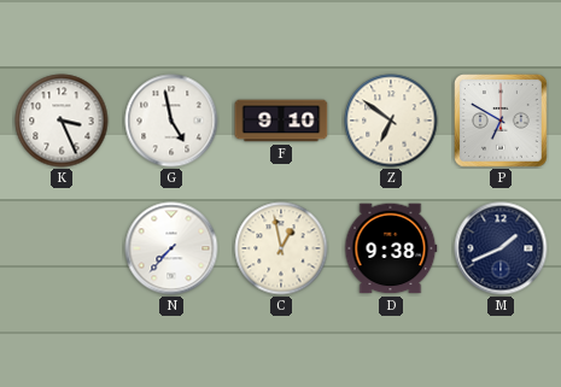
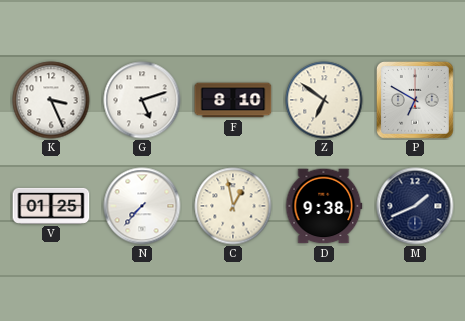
G: 4:58 -> 5:12
F: 9:10 -> 8:10
V: none -> 01:25
